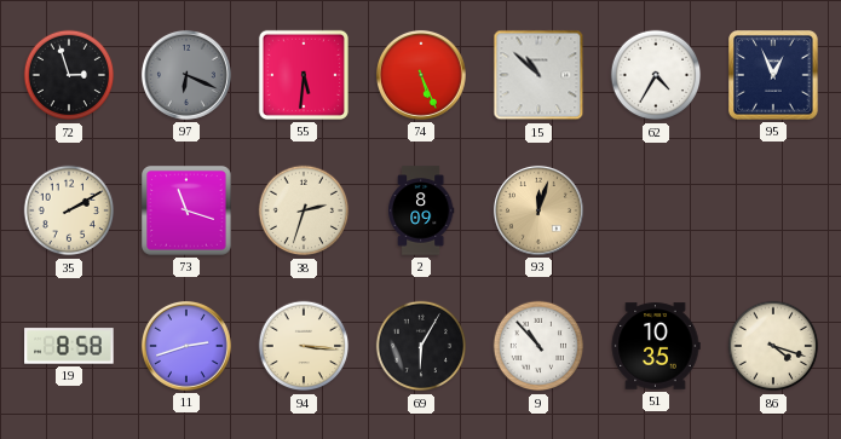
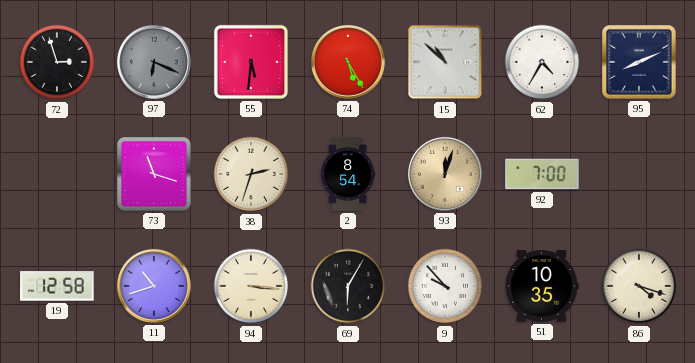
74: 5:26 -> 5:25
95: 12:56 -> 8:11
35: 2:10 -> none
2: 8:09 -> 8:54
92: none -> 7:00
19: 8:58 -> 12:58
11: 2:42 -> 10:42
9: 10:53 -> 9:53
